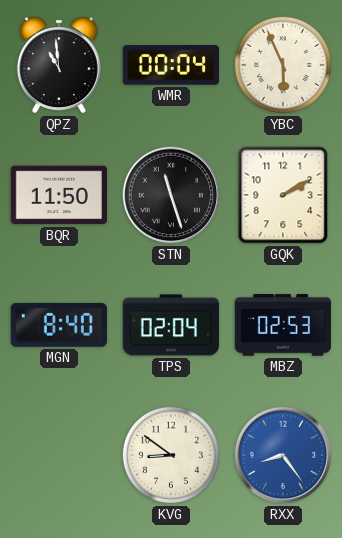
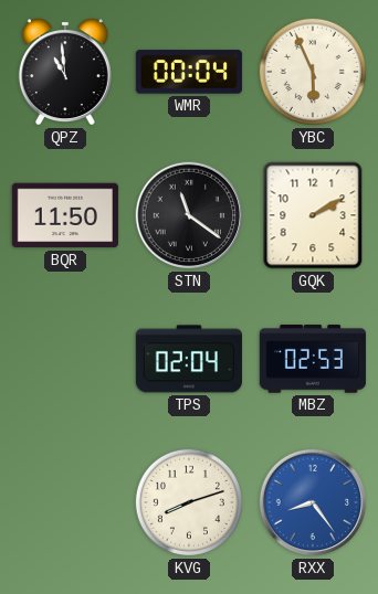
STN: 11:27 -> 11:21
MGN: 8:40 -> none
KVG: 8:51 -> 8:12
